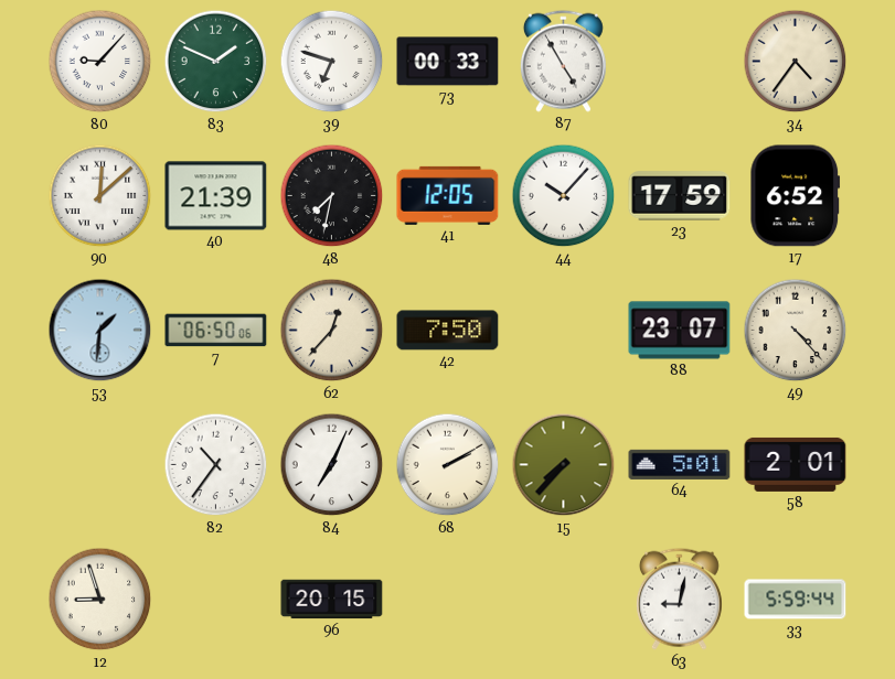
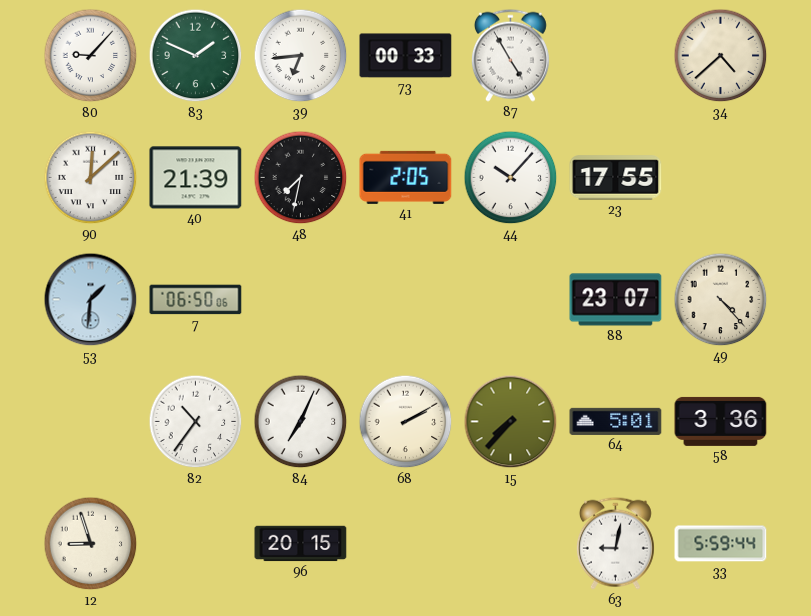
39: 6:48 -> 6:44
34: 4:36 -> 4:38
41: 12:05 -> 2:05
23: 17:59 -> 17:55
17: 6:52 -> none
62: 12:37 -> none
42: 7:50 -> none
58: 2:01 -> 3:36
